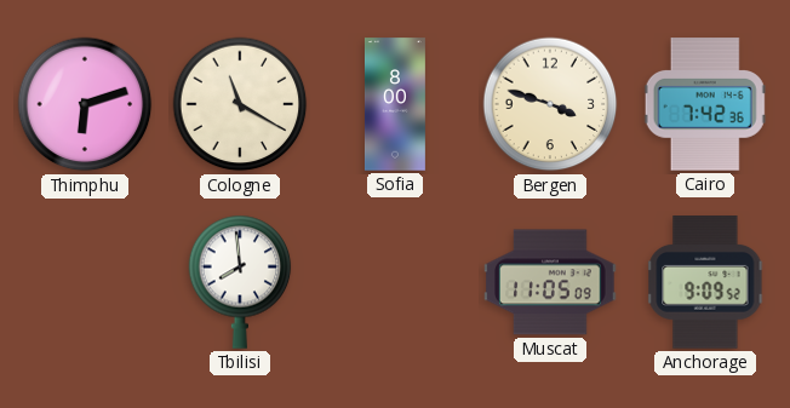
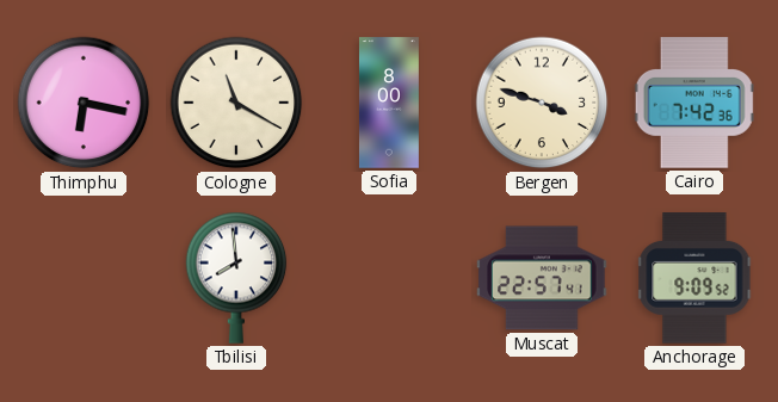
Thimphu: 6:12 -> 6:17
Muscat: 11:05 -> 22:57
